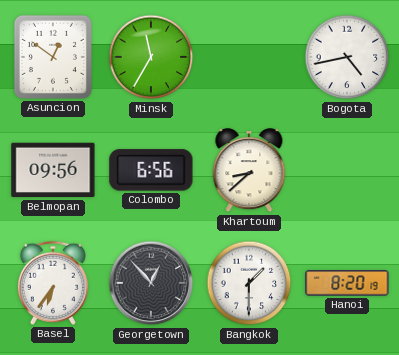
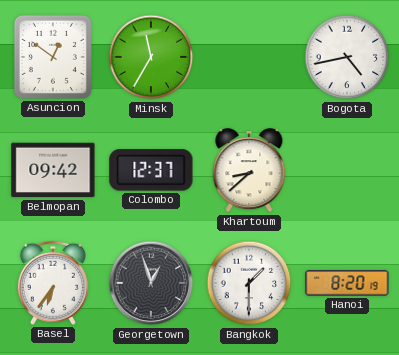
Belmopan: 09:56 -> 09:42
Colombo: 6:56 -> 12:37
Georgetown: 12:53 -> 12:57
